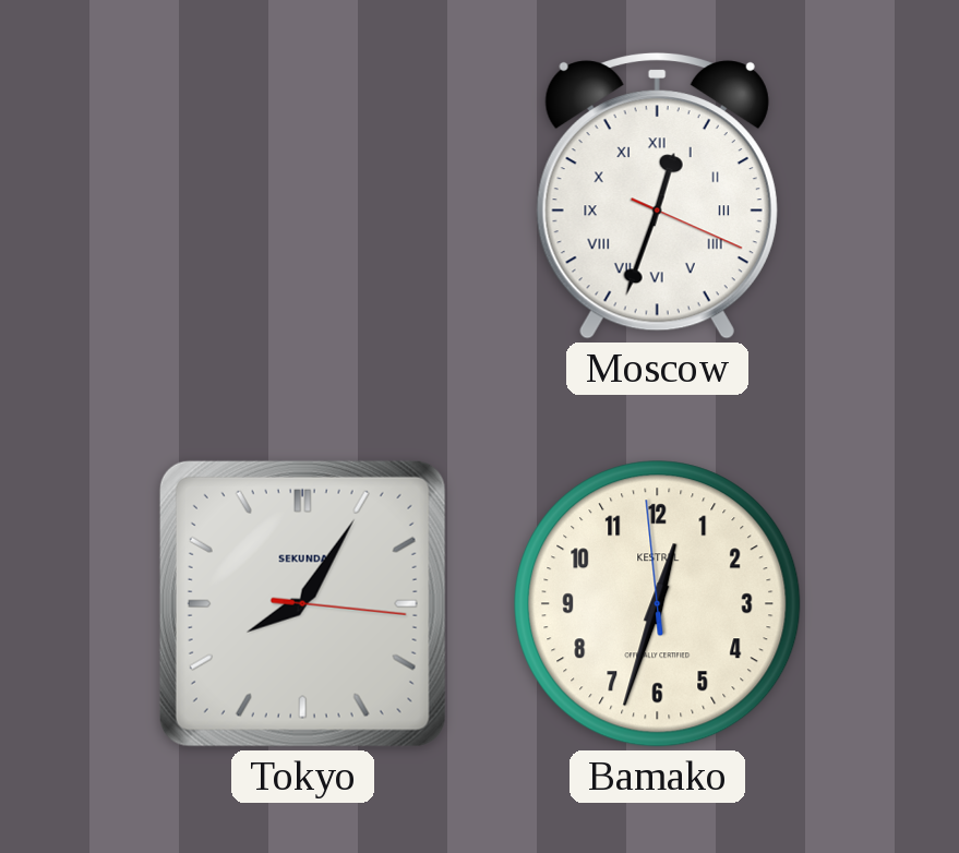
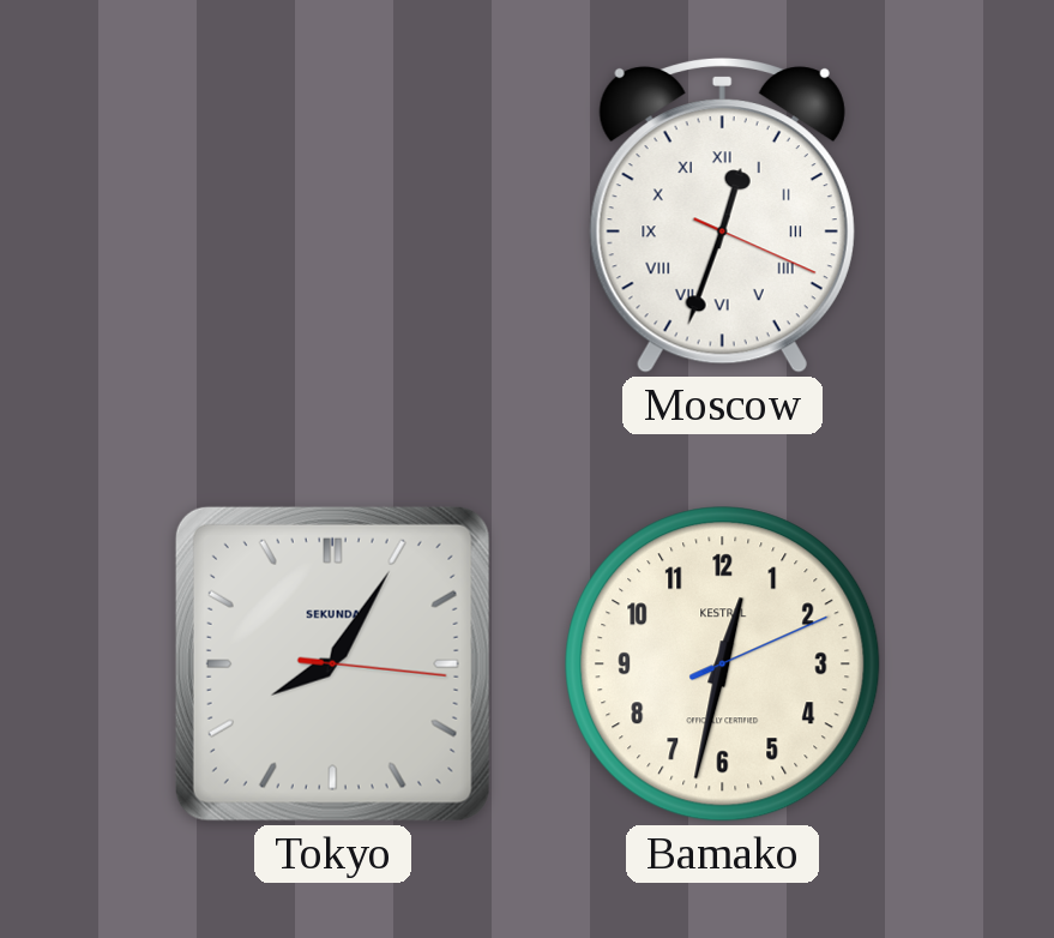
Bamako: 12:32:59 -> 12:32:11
